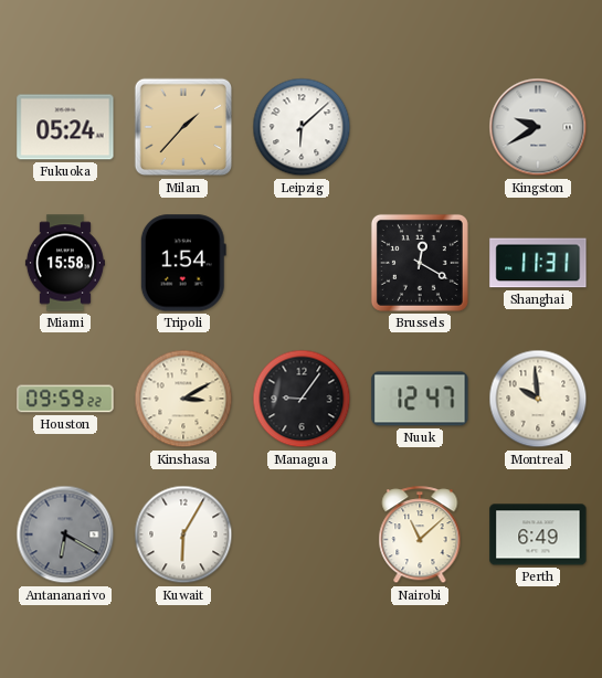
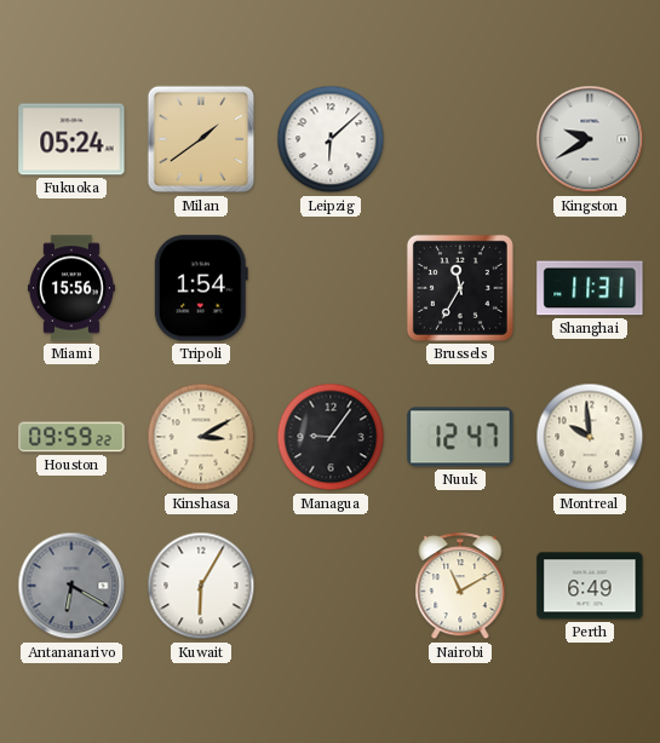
Milan: 1:37 -> 1:39
Miami: 15:58 -> 15:56
Brussels: 12:20 -> 11:35
Nairobi: 11:08 -> 11:10
